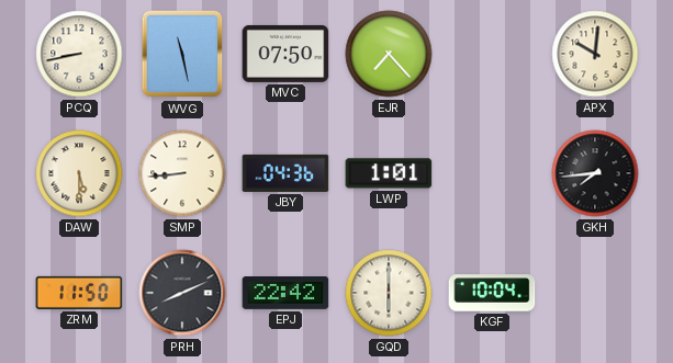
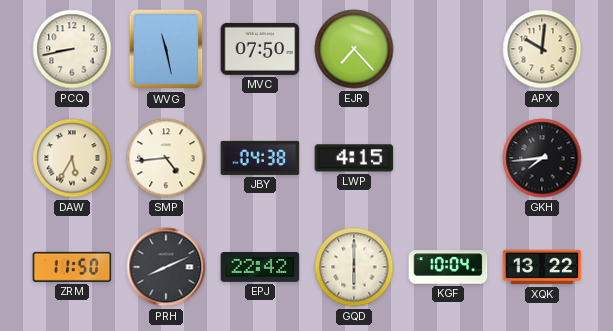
DAW: 5:30 -> 5:35
SMP: 8:44 -> 4:44
JBY: 04:36 -> 04:38
LWP: 1:01 -> 4:15
XQK: none -> 13:22
